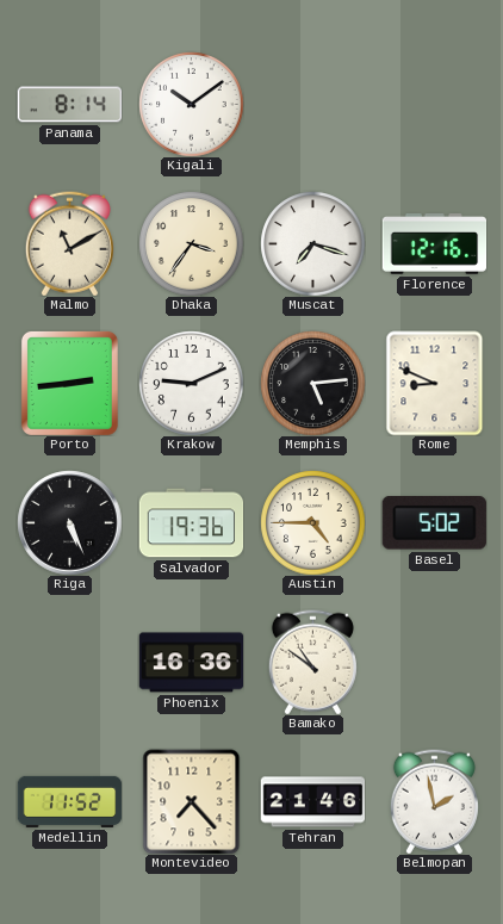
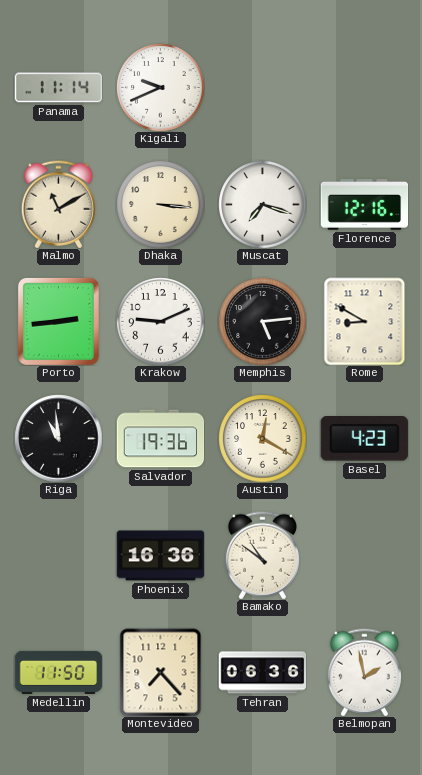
Panama: 8:14 -> 11:14
Kigali: 10:09 -> 9:41
Dhaka: 3:36 -> 3:16
Rome: 8:49 -> 8:50
Riga: 5:26 -> 10:59
Austin: 4:45 -> 12:20
Basel: 5:02 -> 4:23
Medellin: 11:52 -> 11:50
Tehran: 21:46 -> 06:36
